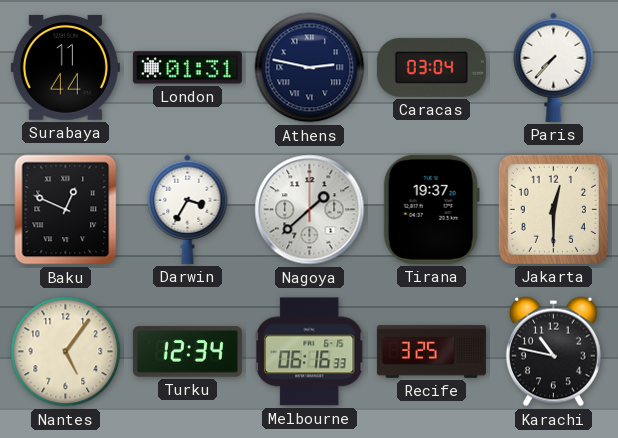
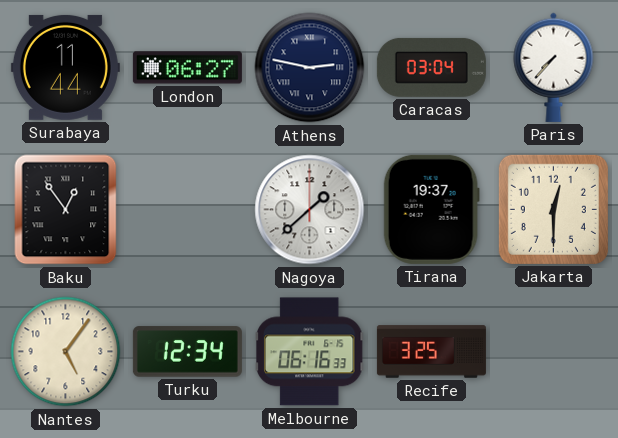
London: 01:31 -> 06:27
Baku: 12:49 -> 12:54
Darwin: 3:35 -> none
Karachi: 10:47 -> none
